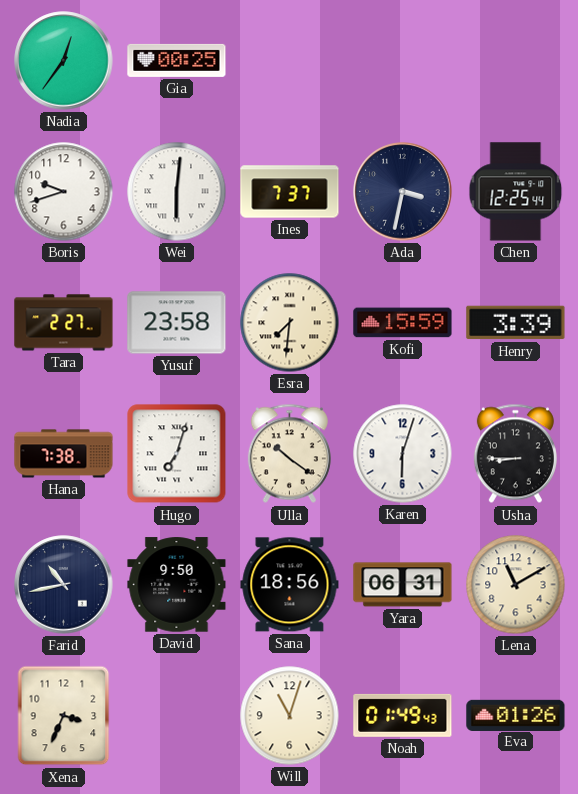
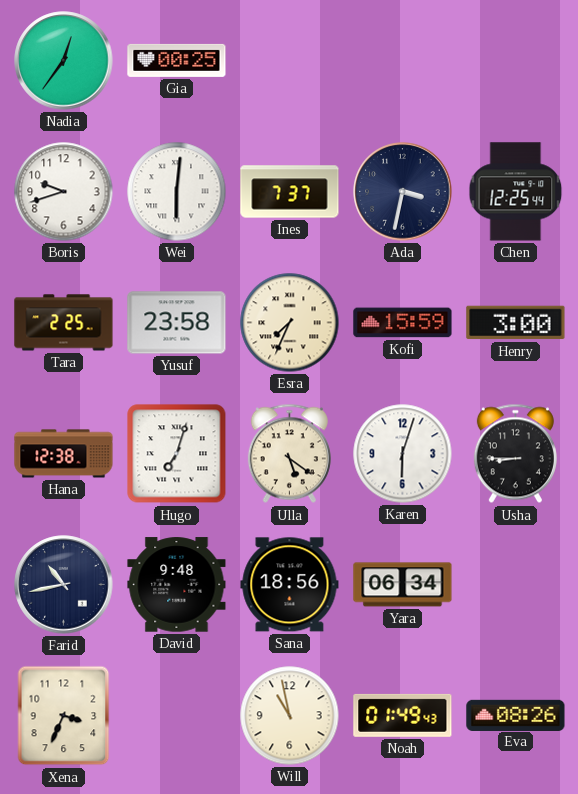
Tara: 2:27 -> 2:25
Esra: 7:31 -> 7:34
Henry: 3:39 -> 3:00
Hana: 7:38 -> 12:38
Ulla: 10:21 -> 5:21
David: 9:50 -> 9:48
Yara: 06:31 -> 06:34
Lena: 11:10 -> none
Will: 11:03 -> 10:58
Eva: 01:26 -> 08:26
